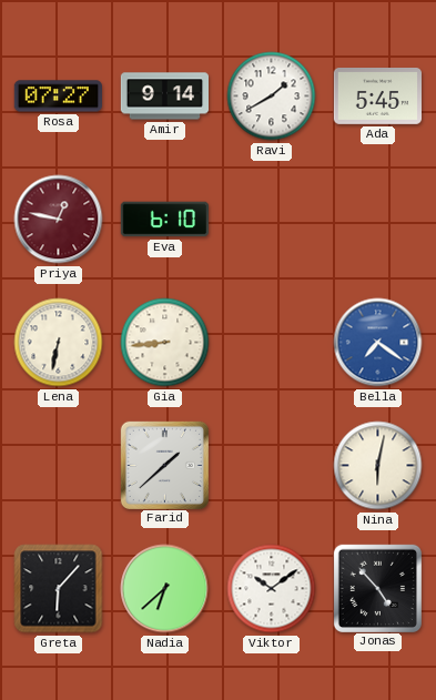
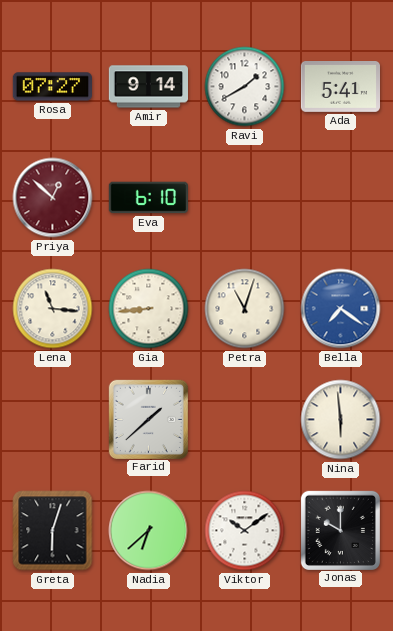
Ada: 5:45 -> 5:41
Priya: 12:47 -> 12:52
Lena: 6:32 -> 11:16
Petra: none -> 11:03
Nina: 6:02 -> 5:59
Greta: 6:07 -> 6:03
Jonas: 4:53 -> 10:00
